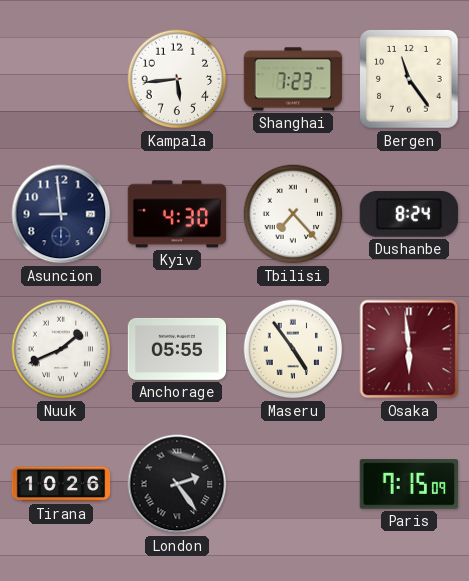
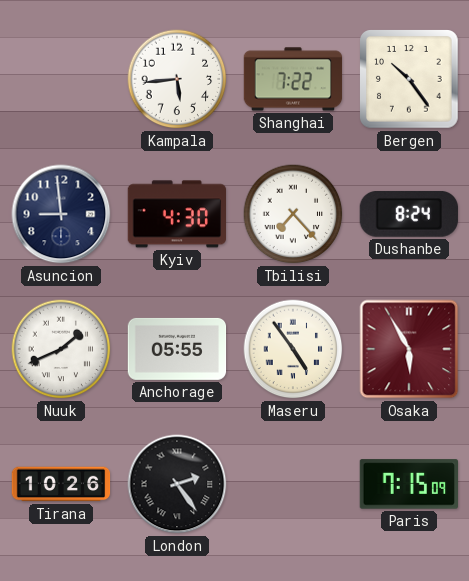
Shanghai: 7:23 -> 7:22
Bergen: 11:24 -> 10:24
Osaka: 5:59 -> 5:55
